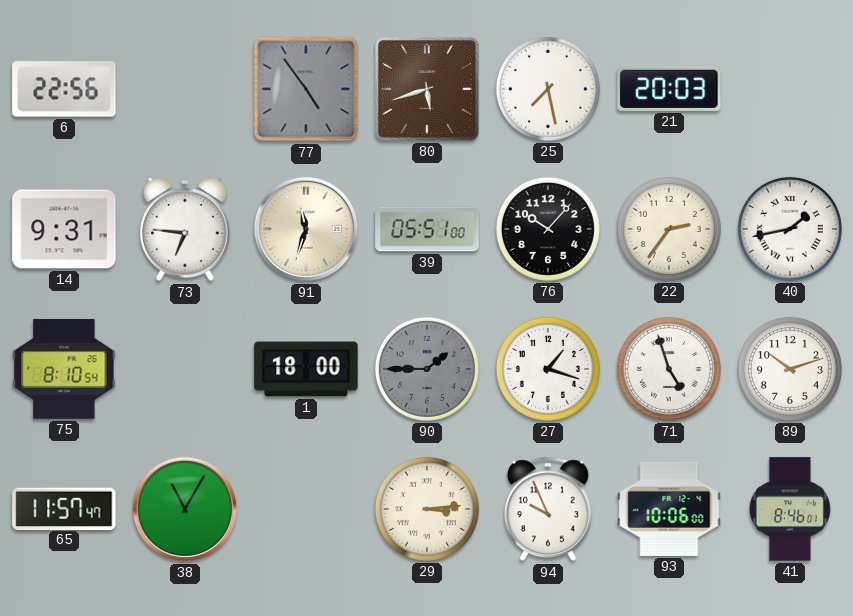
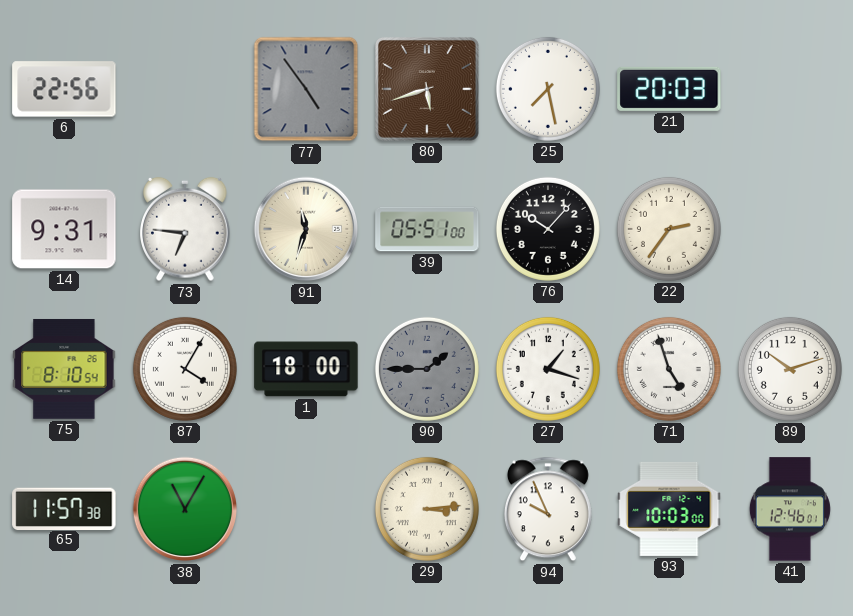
40: 1:43 -> none
87: none -> 4:05
65: 11:57:47 -> 11:57:38
93: 10:06 -> 10:03
41: 8:46 -> 12:46
